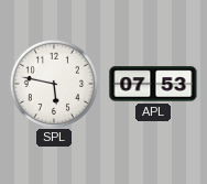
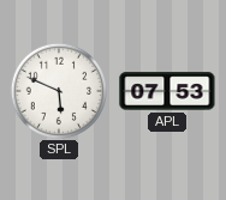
SPL: 5:47 -> 5:49
